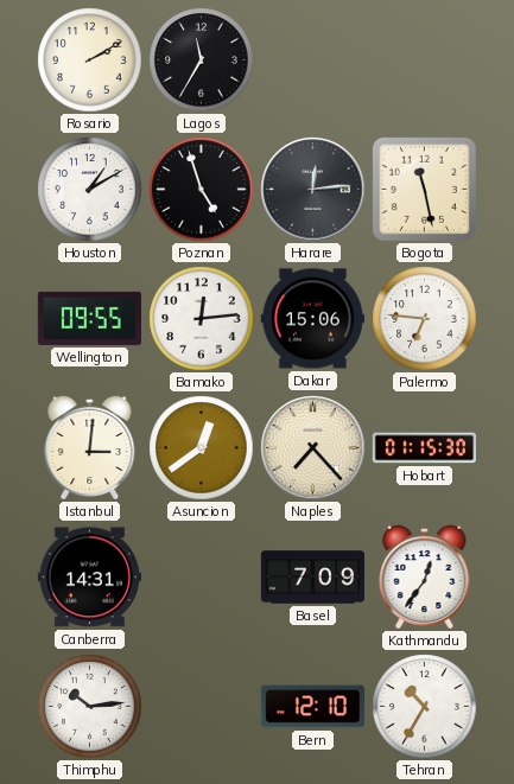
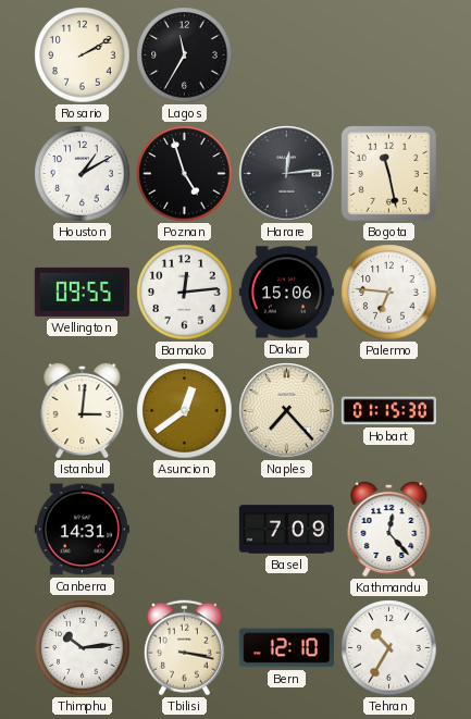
Kathmandu: 12:36 -> 12:23
Tbilisi: none -> 3:17
